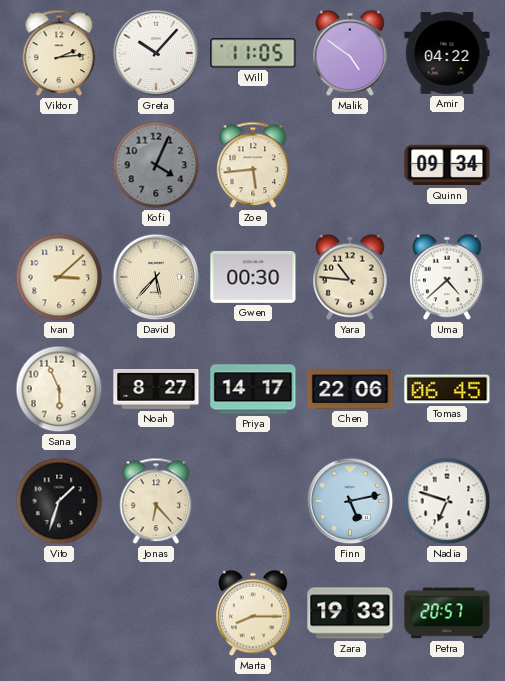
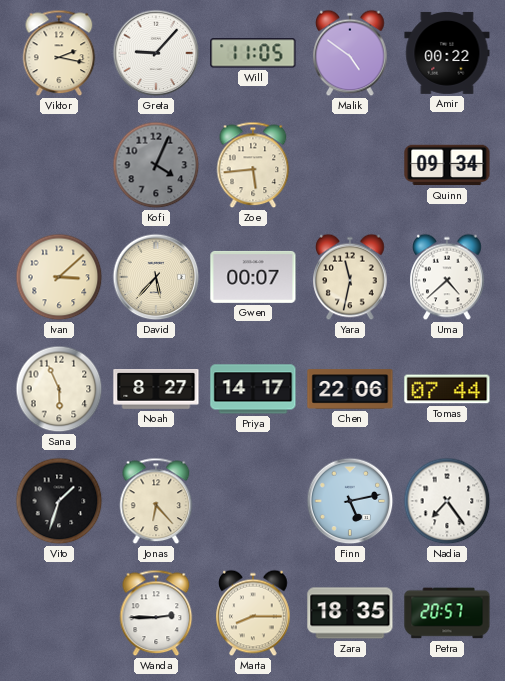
Viktor: 2:14 -> 2:17
Greta: 10:07 -> 9:07
Amir: 04:22 -> 00:22
Gwen: 00:30 -> 00:07
Yara: 10:46 -> 11:32
Tomas: 06:45 -> 07:44
Nadia: 6:48 -> 7:24
Wanda: none -> 2:45
Zara: 19:33 -> 18:35
